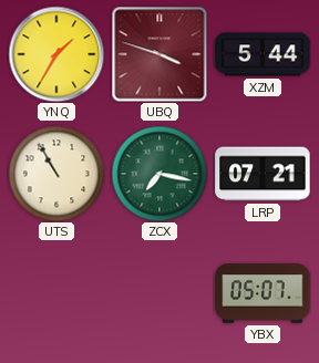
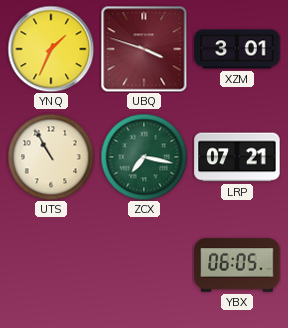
YNQ: 1:35 -> 1:34
XZM: 5:44 -> 3:01
YBX: 05:07 -> 06:05
